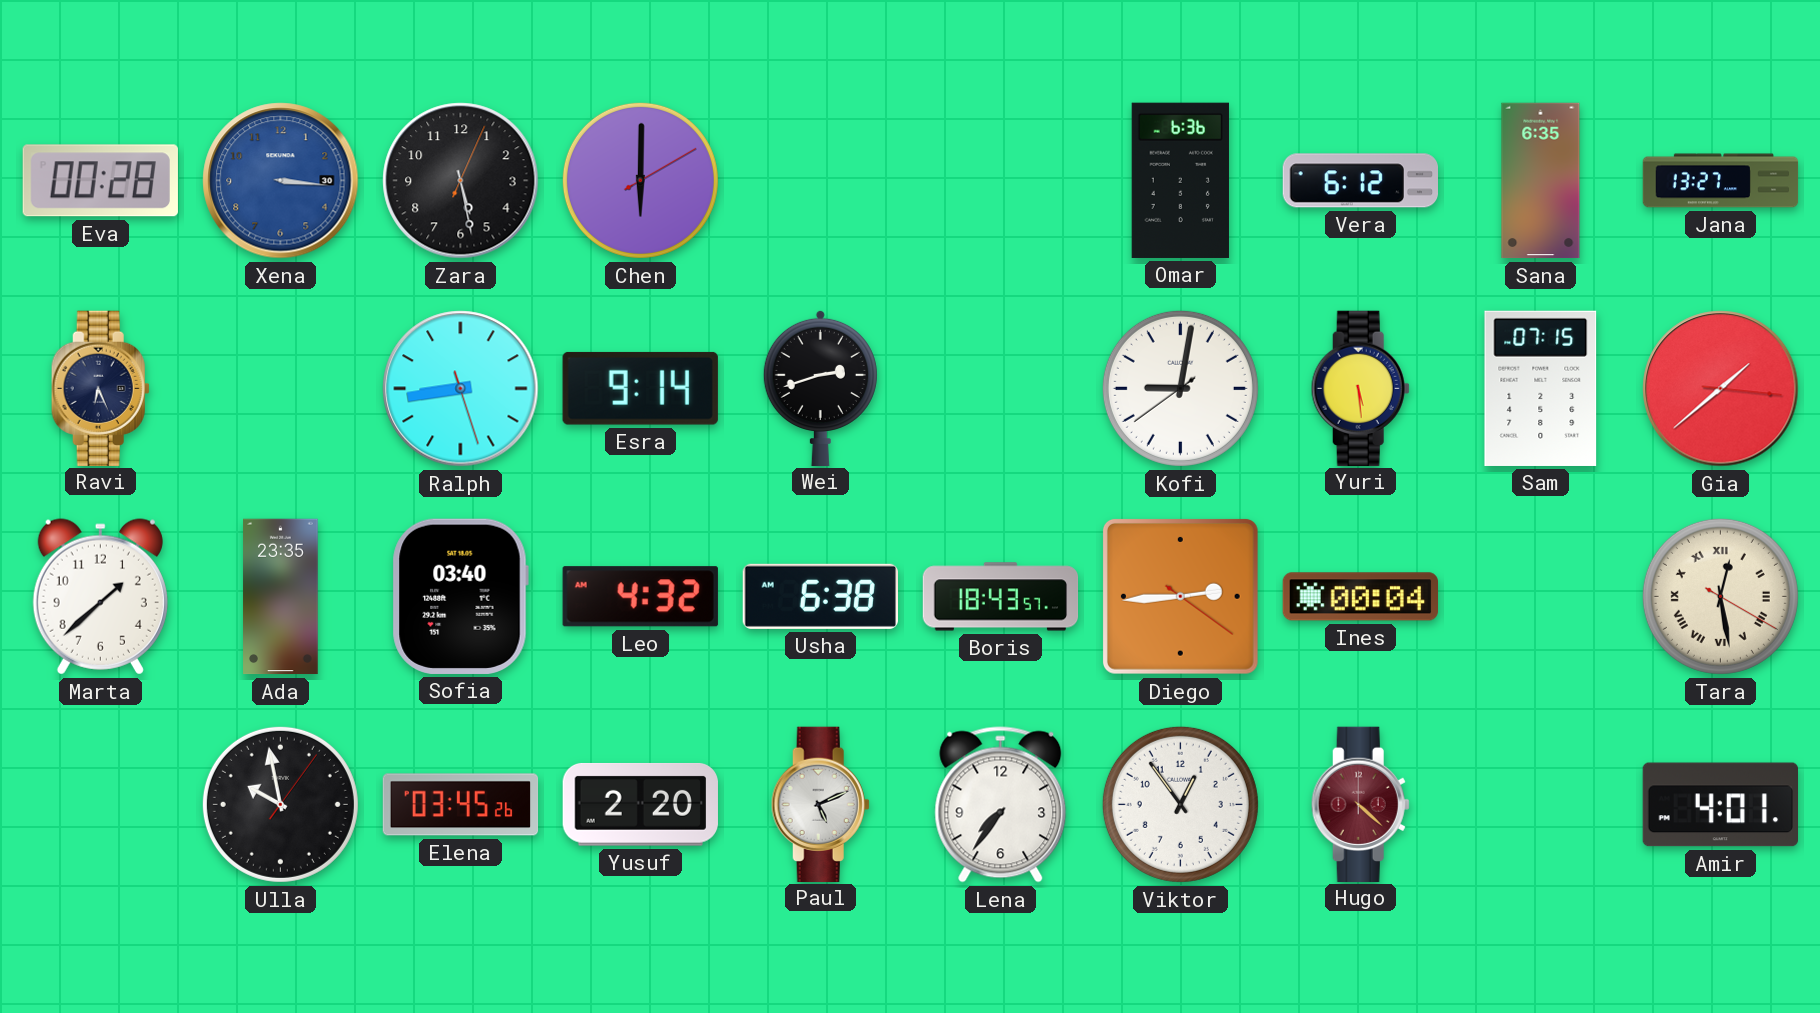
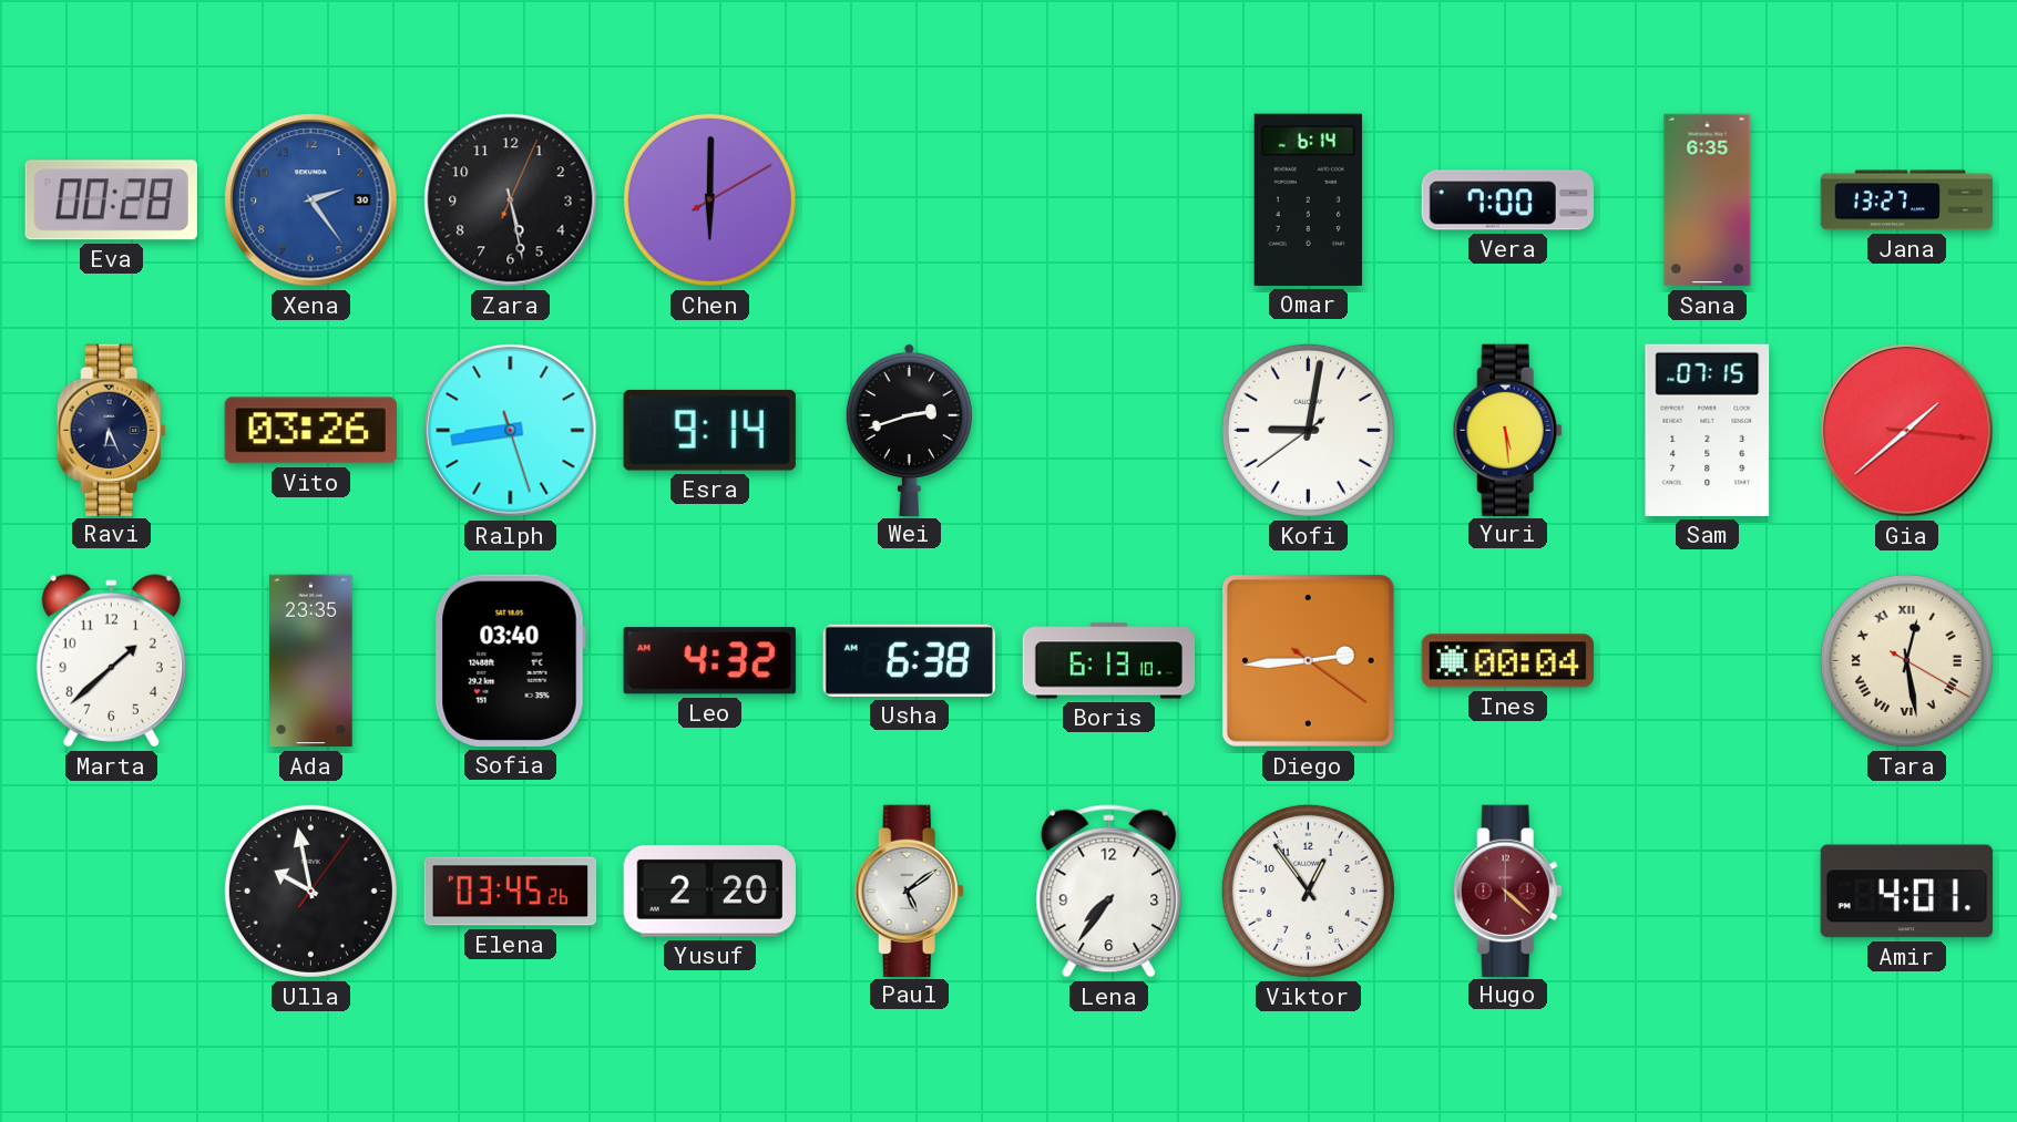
Xena: 3:16 -> 2:24
Omar: 6:36 -> 6:14
Vera: 6:12 -> 7:00
Vito: none -> 03:26
Boris: 18:43 -> 6:13
Paul: 5:11 -> 5:09
